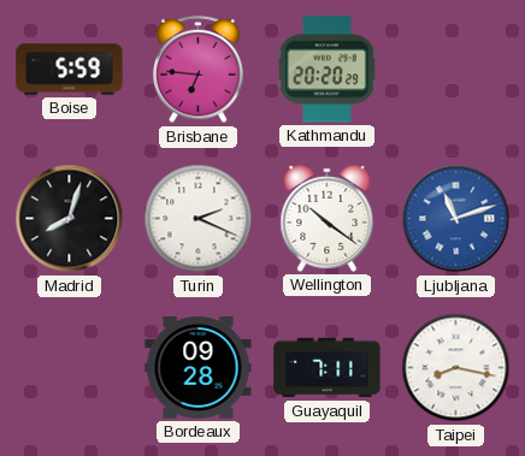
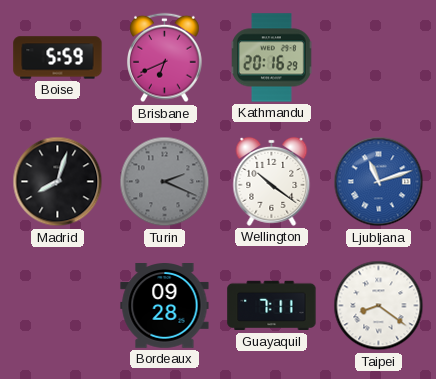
Brisbane: 6:46 -> 6:41
Kathmandu: 20:20 -> 20:16
Turin dial: white -> grey
Taipei: 8:17 -> 8:21
